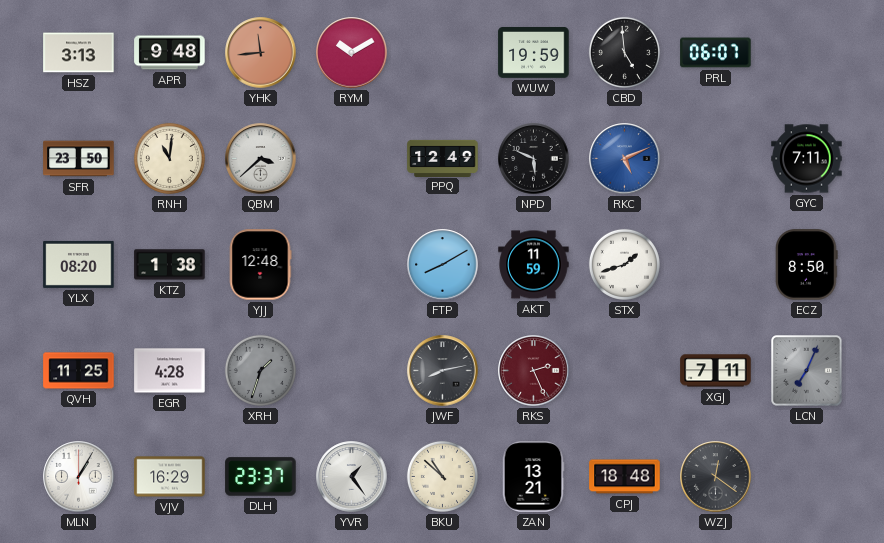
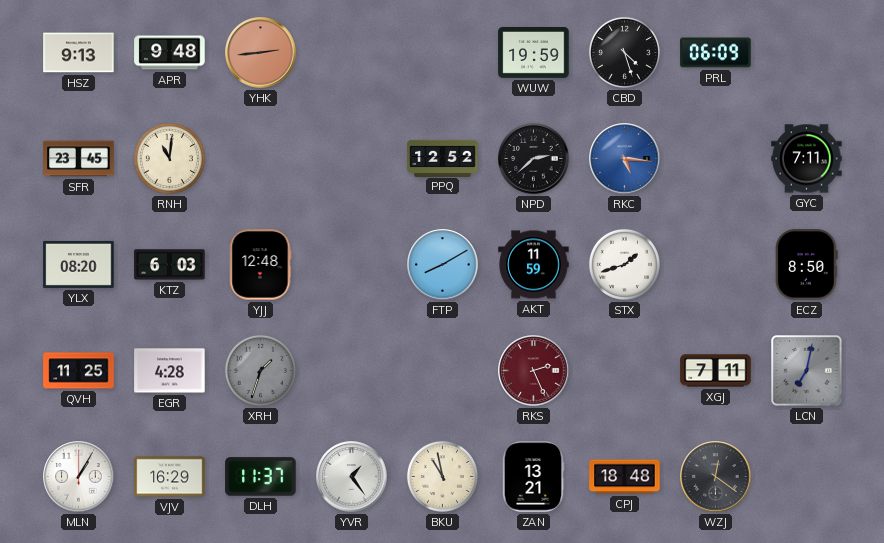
HSZ: 3:13 -> 9:13
YHK: 11:44 -> 2:44
RYM: 10:10 -> none
CBD: 4:59 -> 4:27
PRL: 06:07 -> 06:09
SFR: 23:50 -> 23:45
QBM: 3:38 -> none
PPQ: 12:49 -> 12:52
NPD: 5:49 -> 2:38
RKC: 5:11 -> 5:16
KTZ: 1:38 -> 6:03
JWF: 8:13 -> none
LCN: 7:04 -> 7:02
DLH: 23:37 -> 11:37
BKU: 10:52 -> 10:58
